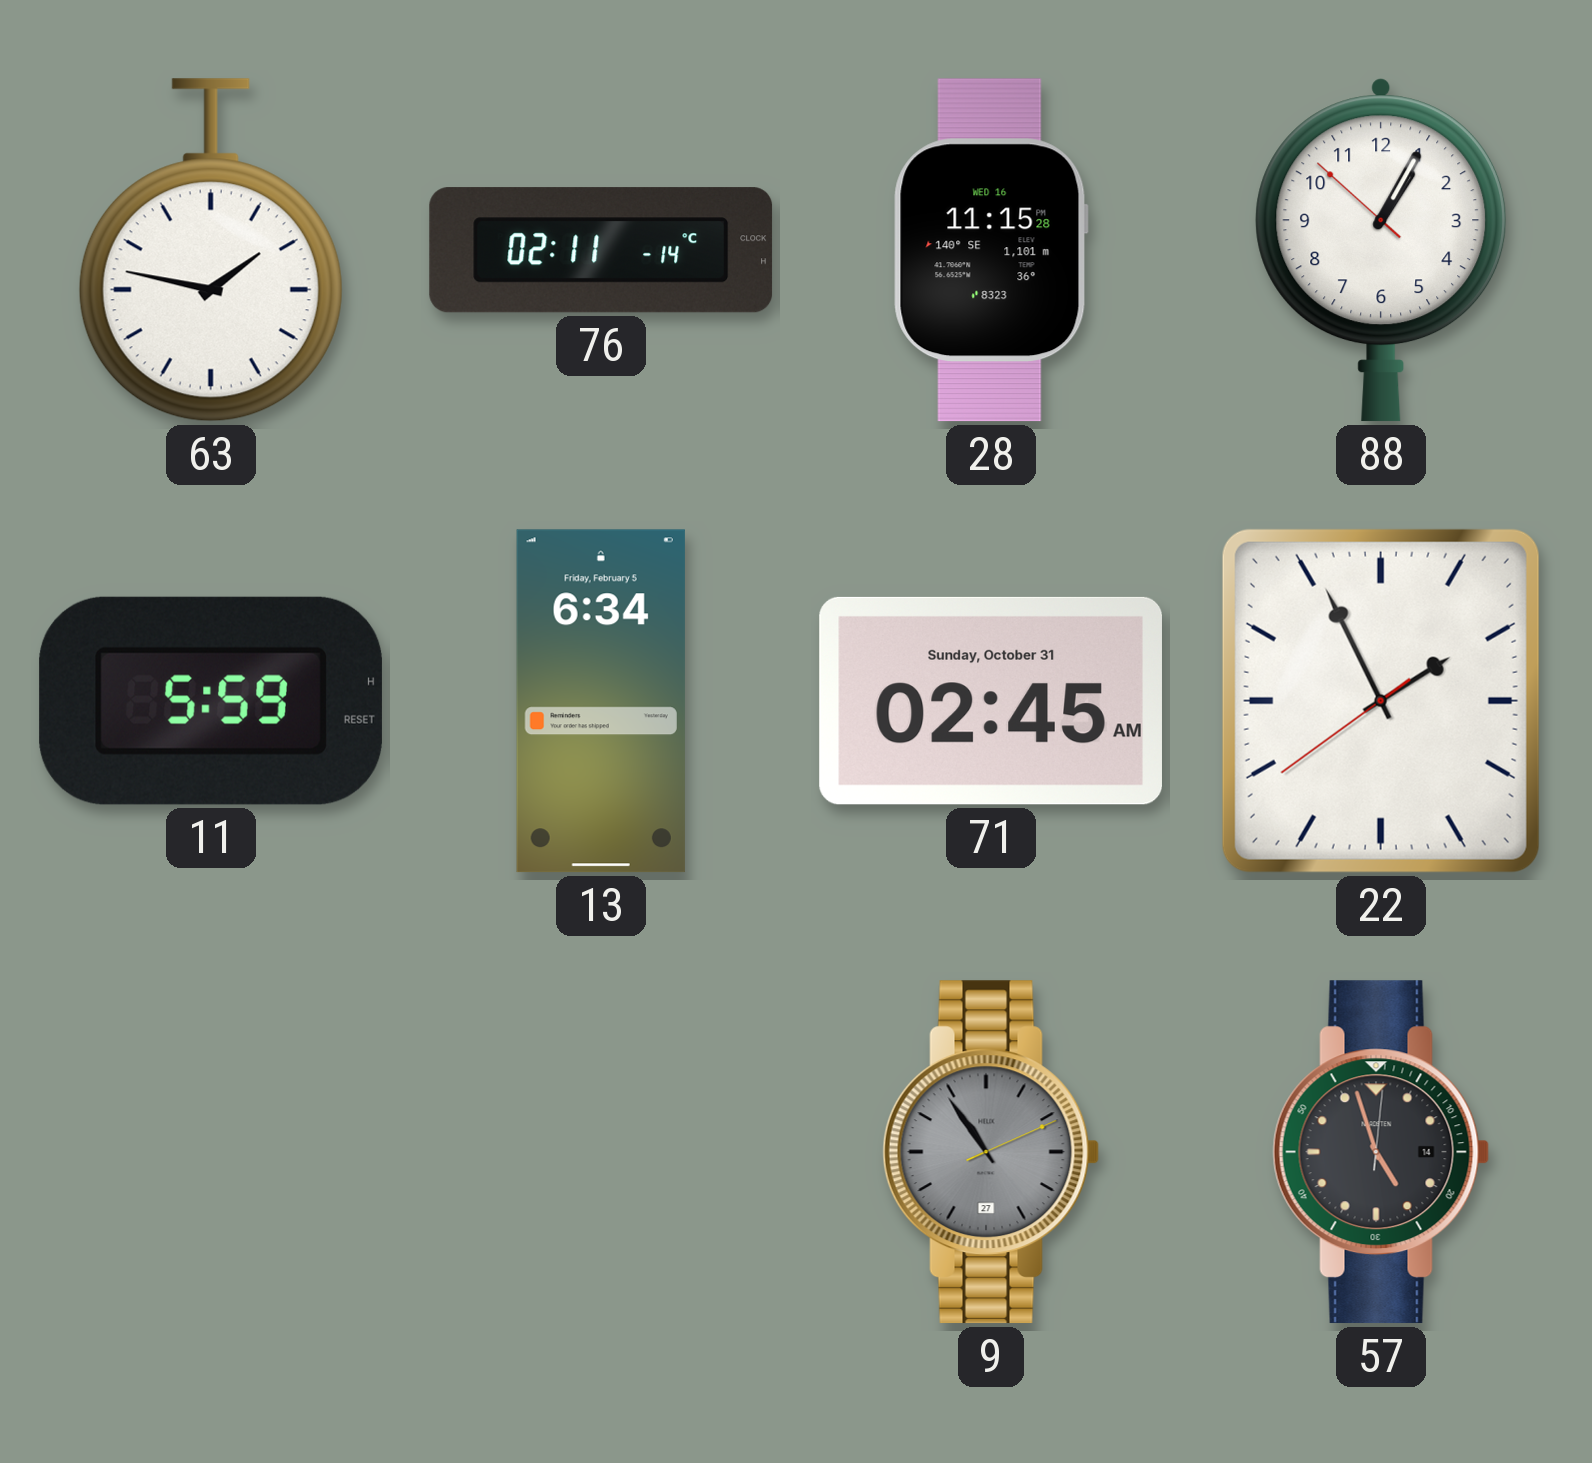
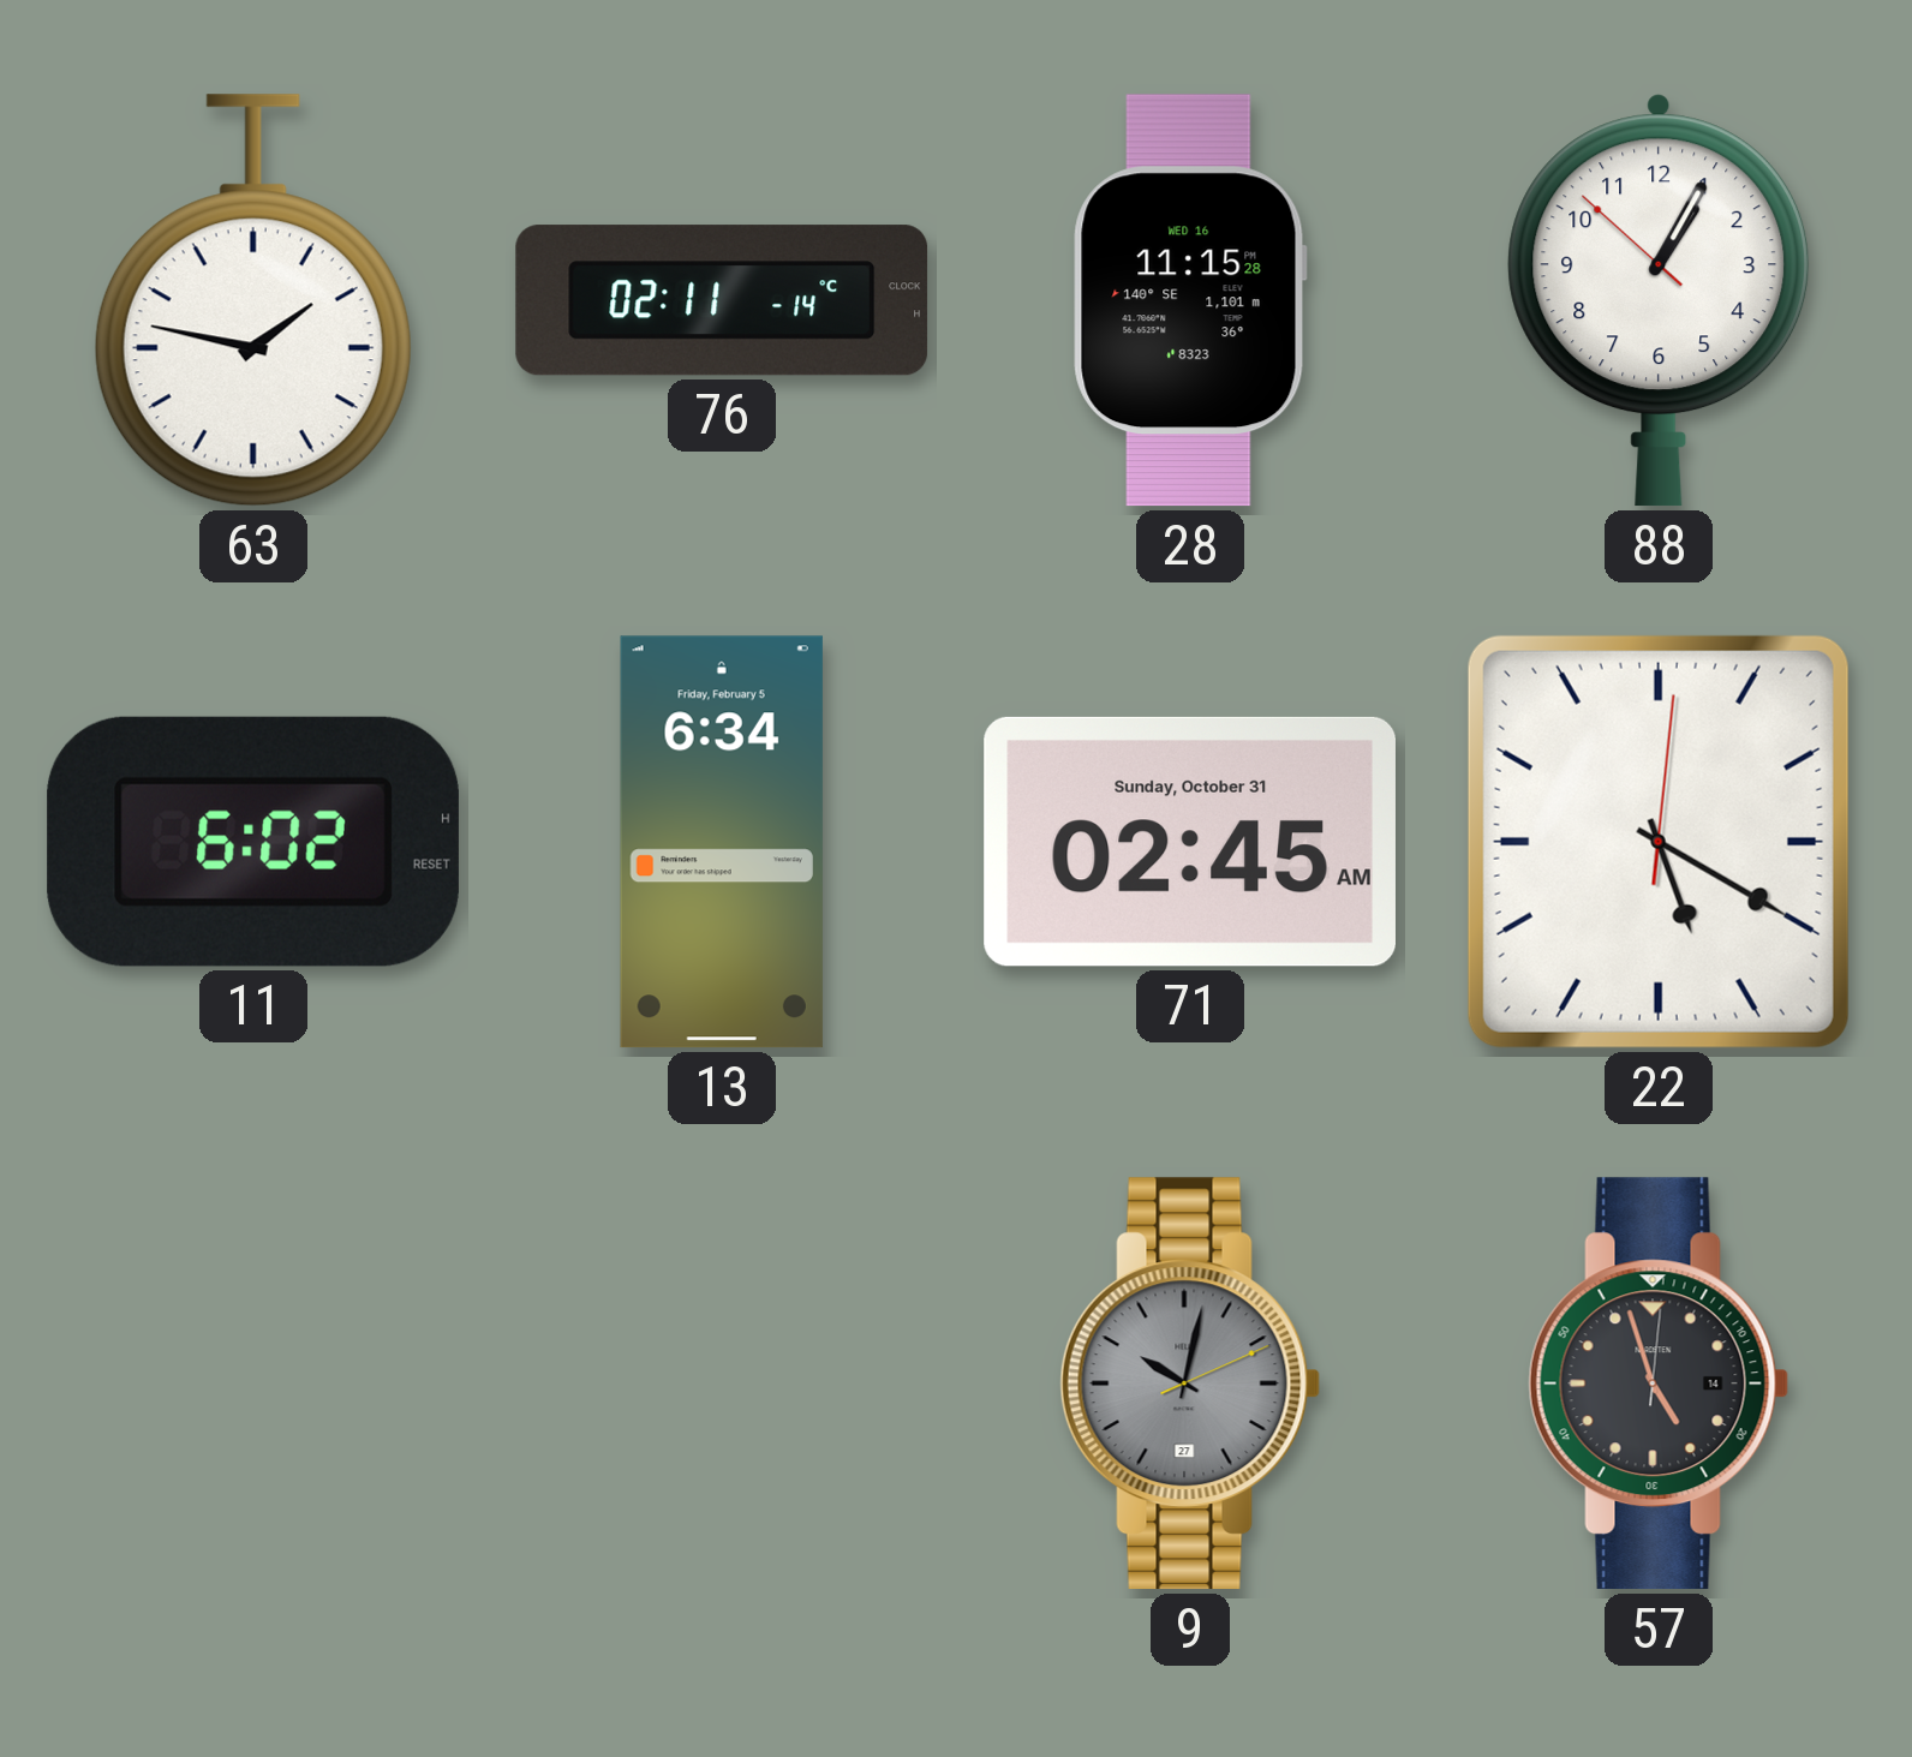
11: 5:59 -> 6:02
22: 1:55 -> 5:20
9: 10:54 -> 10:02
